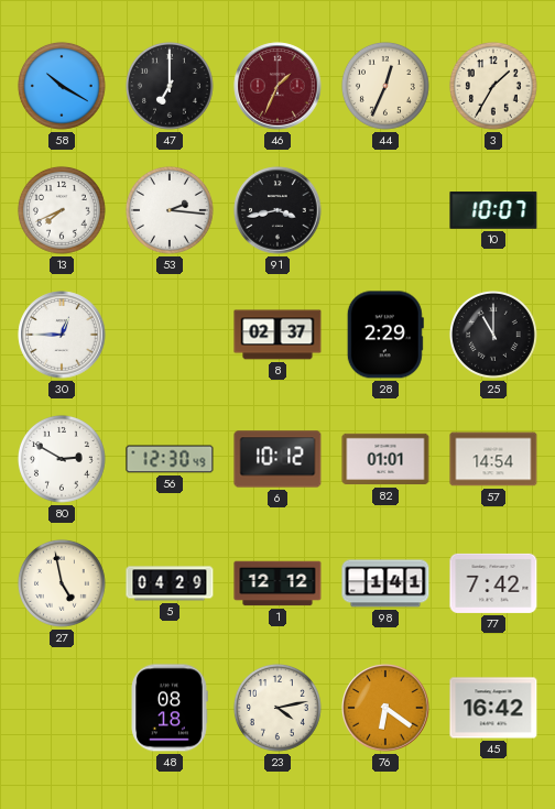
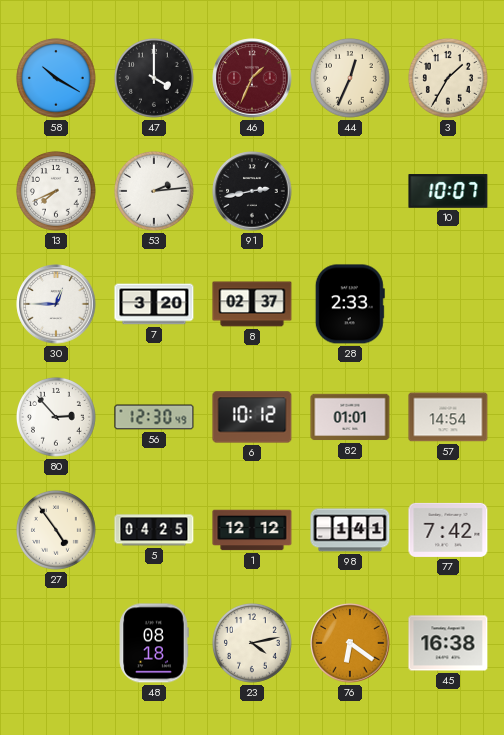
47: 7:00 -> 4:00
53: 2:16 -> 2:14
91: 3:43 -> 2:43
7: none -> 3:20
28: 2:29 -> 2:33
25: 11:00 -> none
80: 2:50 -> 2:53
27: 4:58 -> 4:54
5: 04:29 -> 04:25
45: 16:42 -> 16:38
